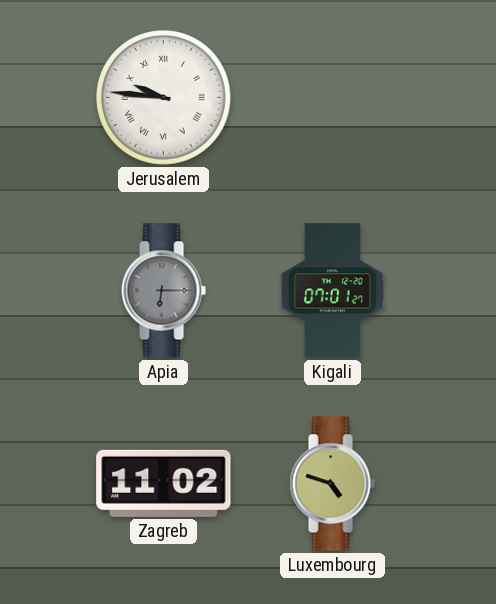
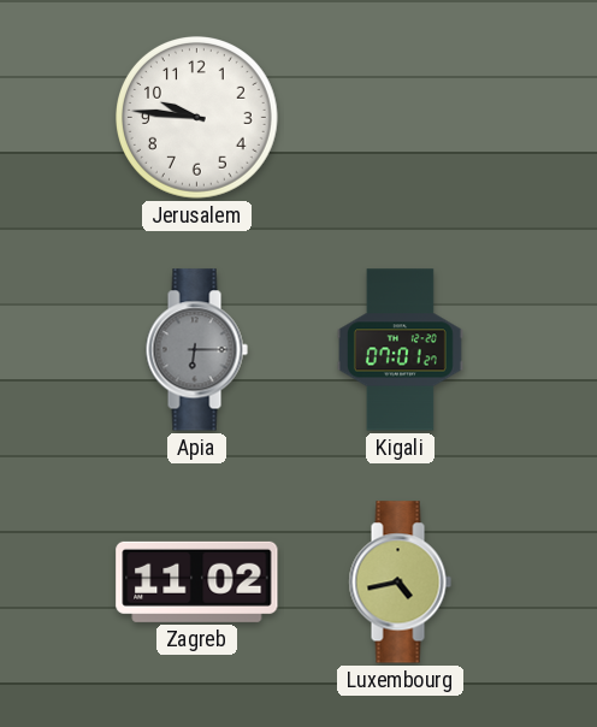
Jerusalem numerals: Roman -> Arabic
Luxembourg: 4:48 -> 4:43
